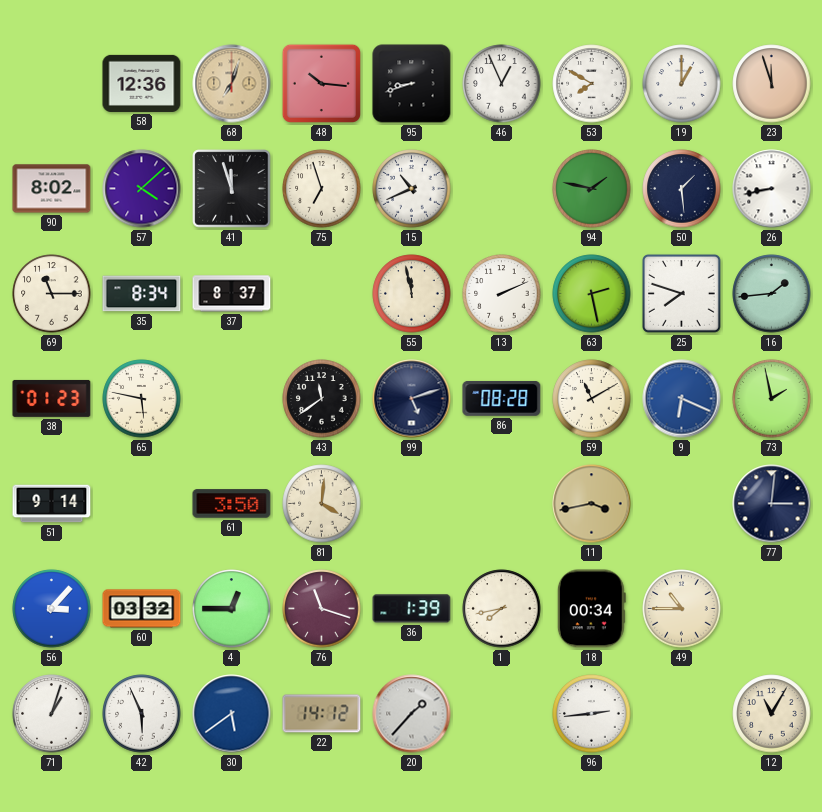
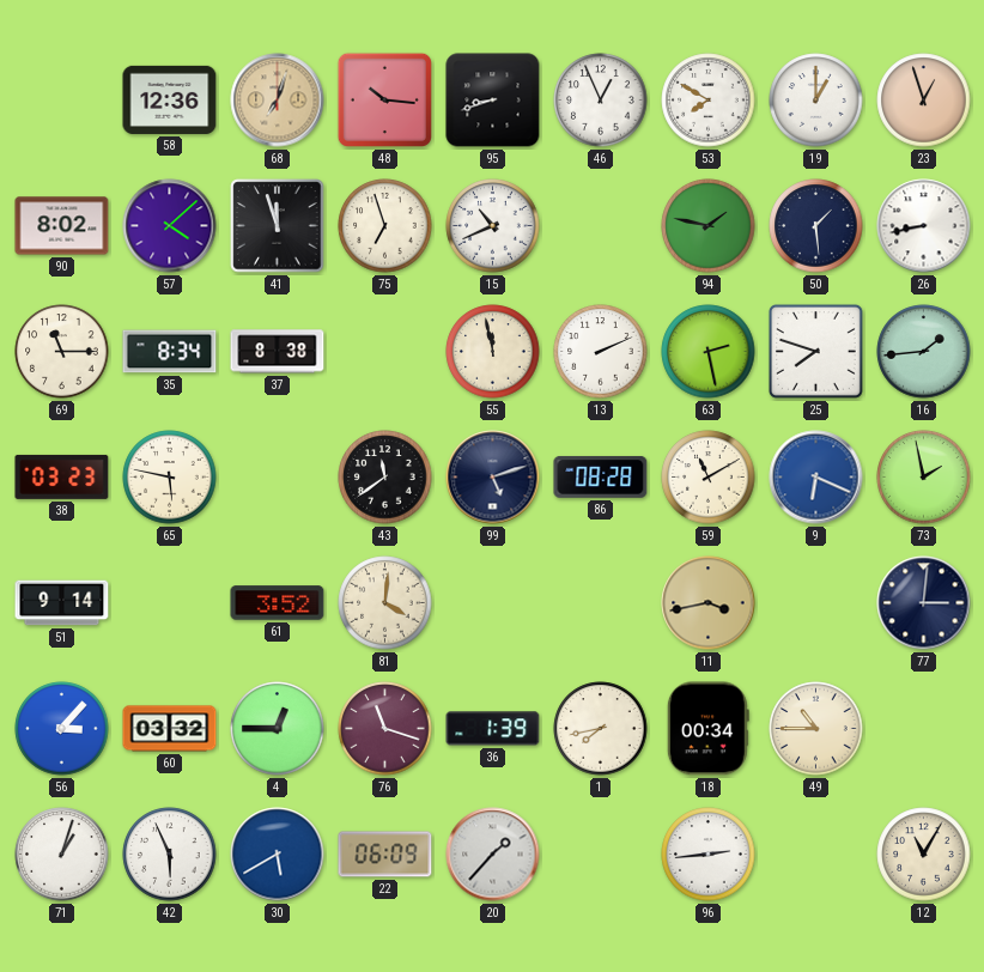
23: 11:57 -> 12:57
37: 8:37 -> 8:38
38: 01:23 -> 03:23
61: 3:50 -> 3:52
30: 5:39 -> 5:40
22: 14:12 -> 06:09
